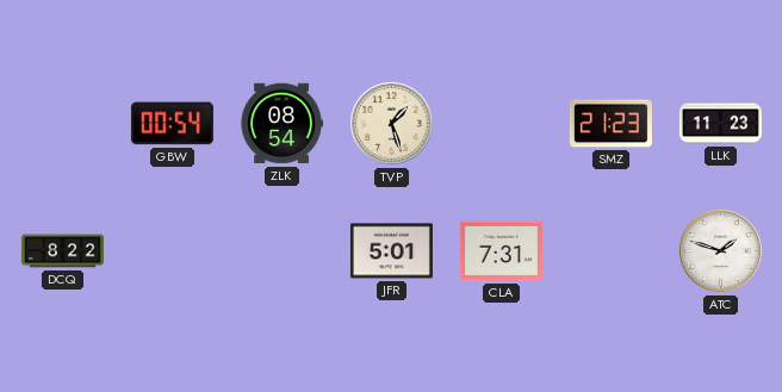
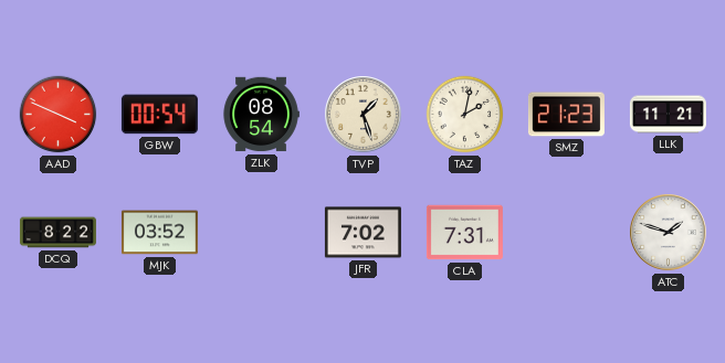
AAD: none -> 3:49
TAZ: none -> 2:02
LLK: 11:23 -> 11:21
MJK: none -> 03:52
JFR: 5:01 -> 7:02
